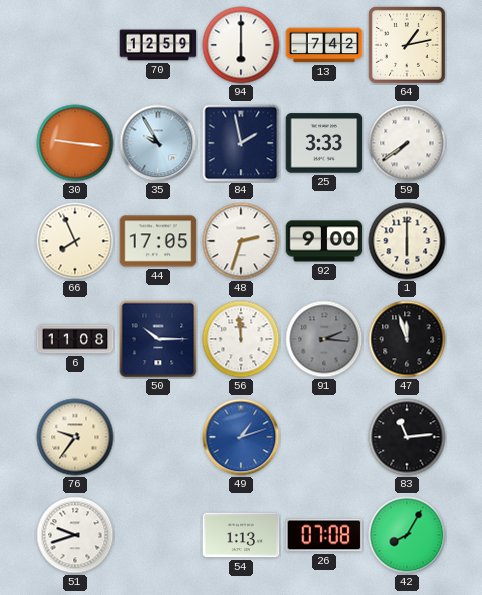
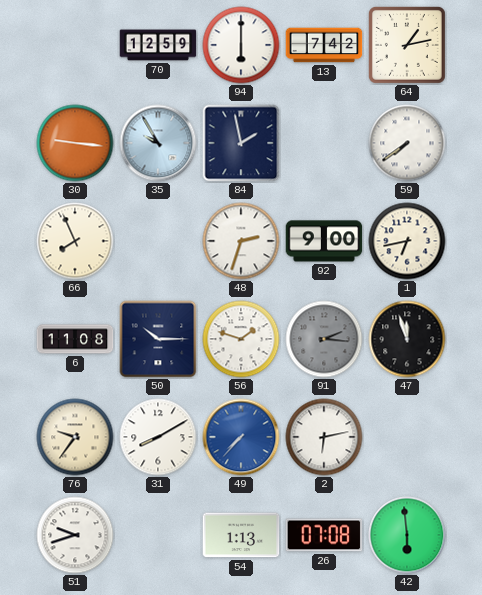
25: 3:33 -> none
44: 17:05 -> none
1: 6:00 -> 6:43
56: 11:59 -> 1:48
31: none -> 8:10
49: 1:12 -> 7:37
2: none -> 6:13
83: 11:14 -> none
42: 8:05 -> 5:59
